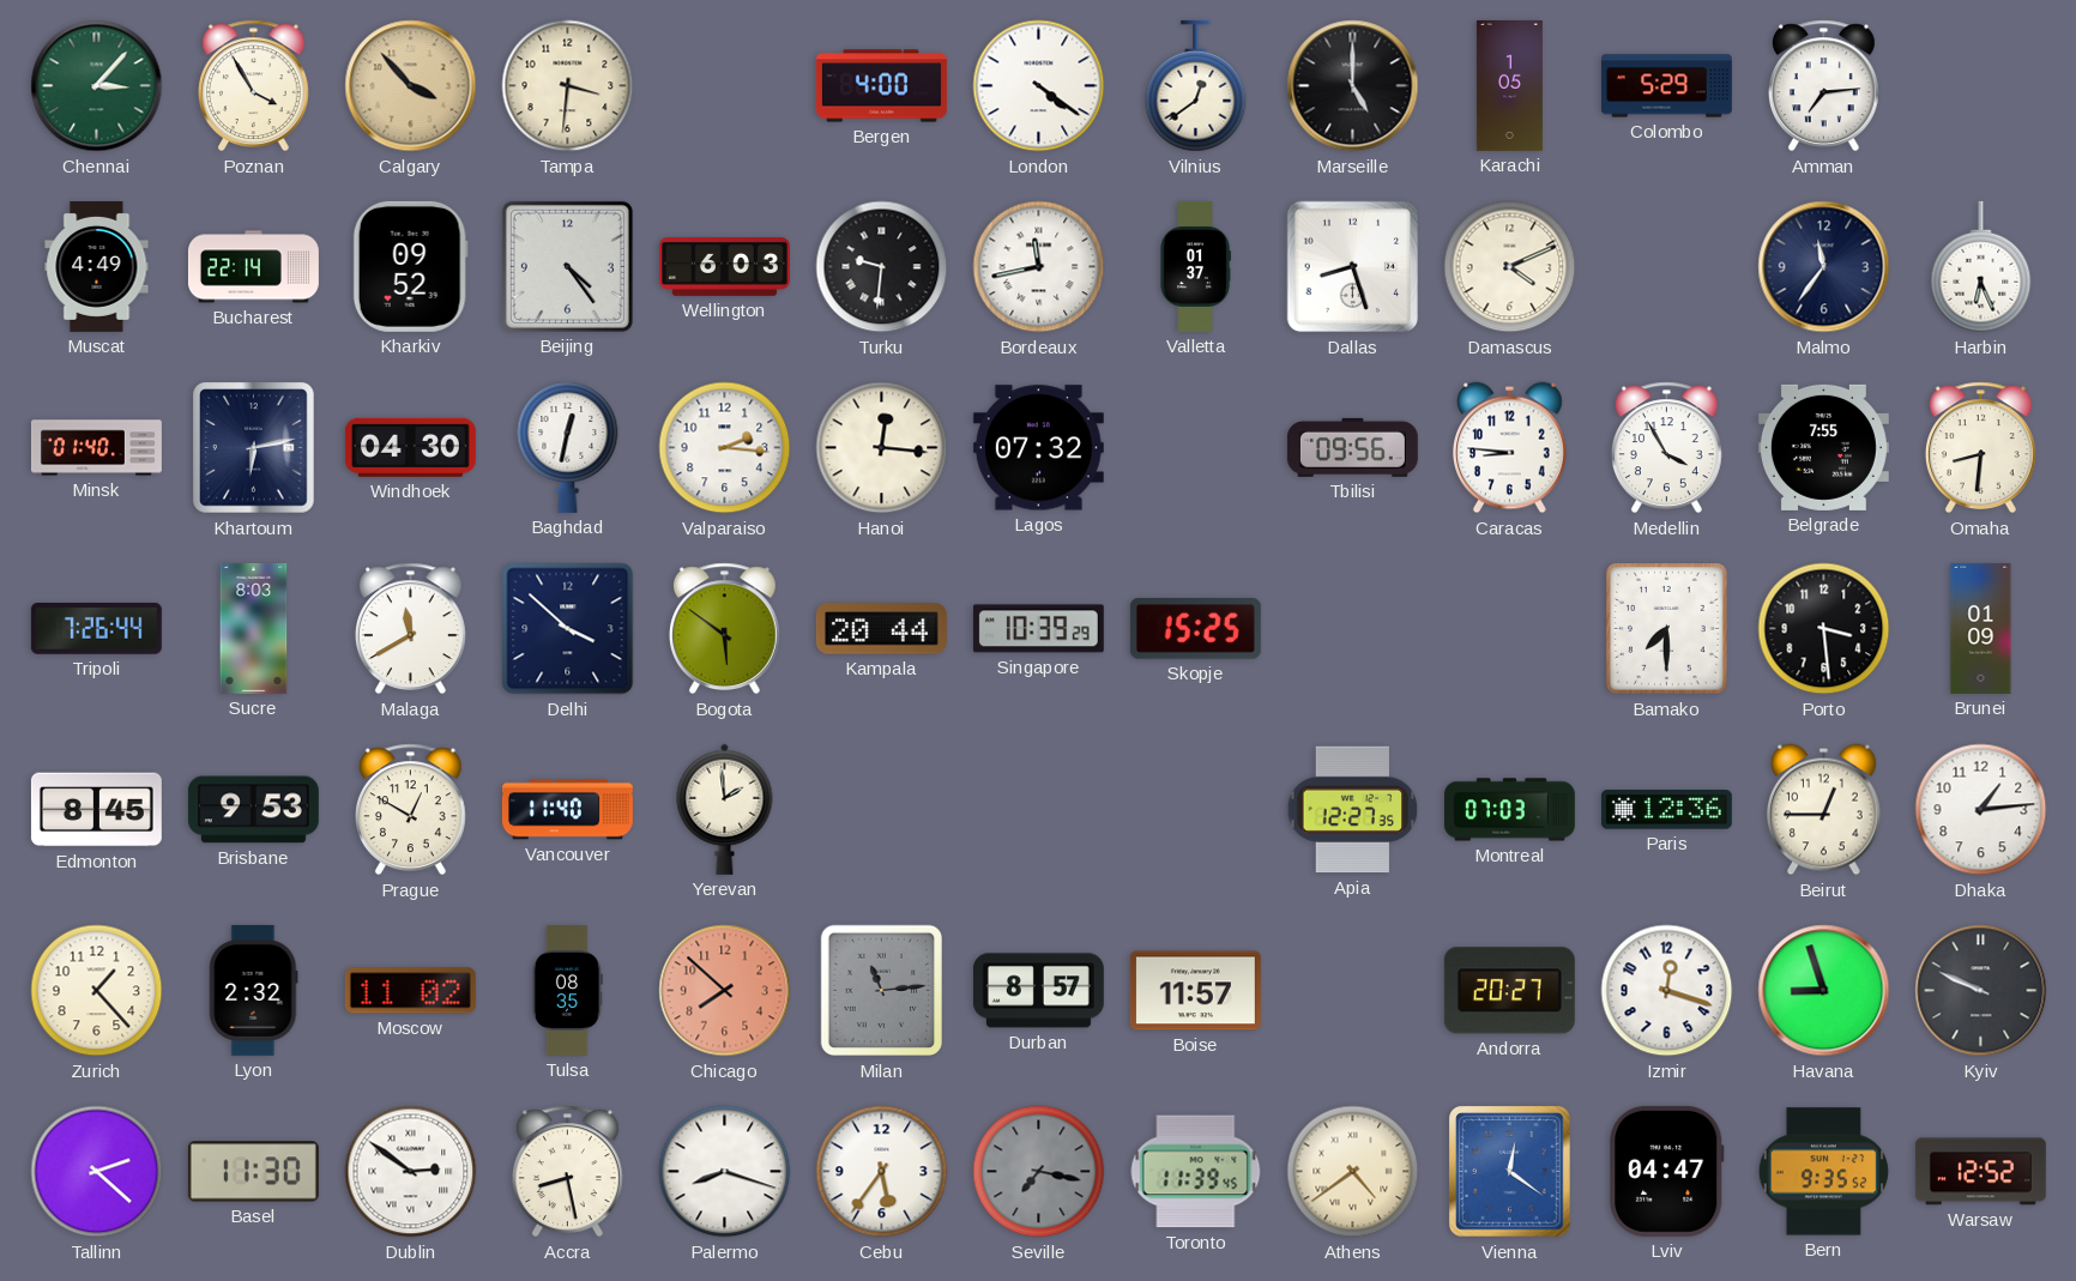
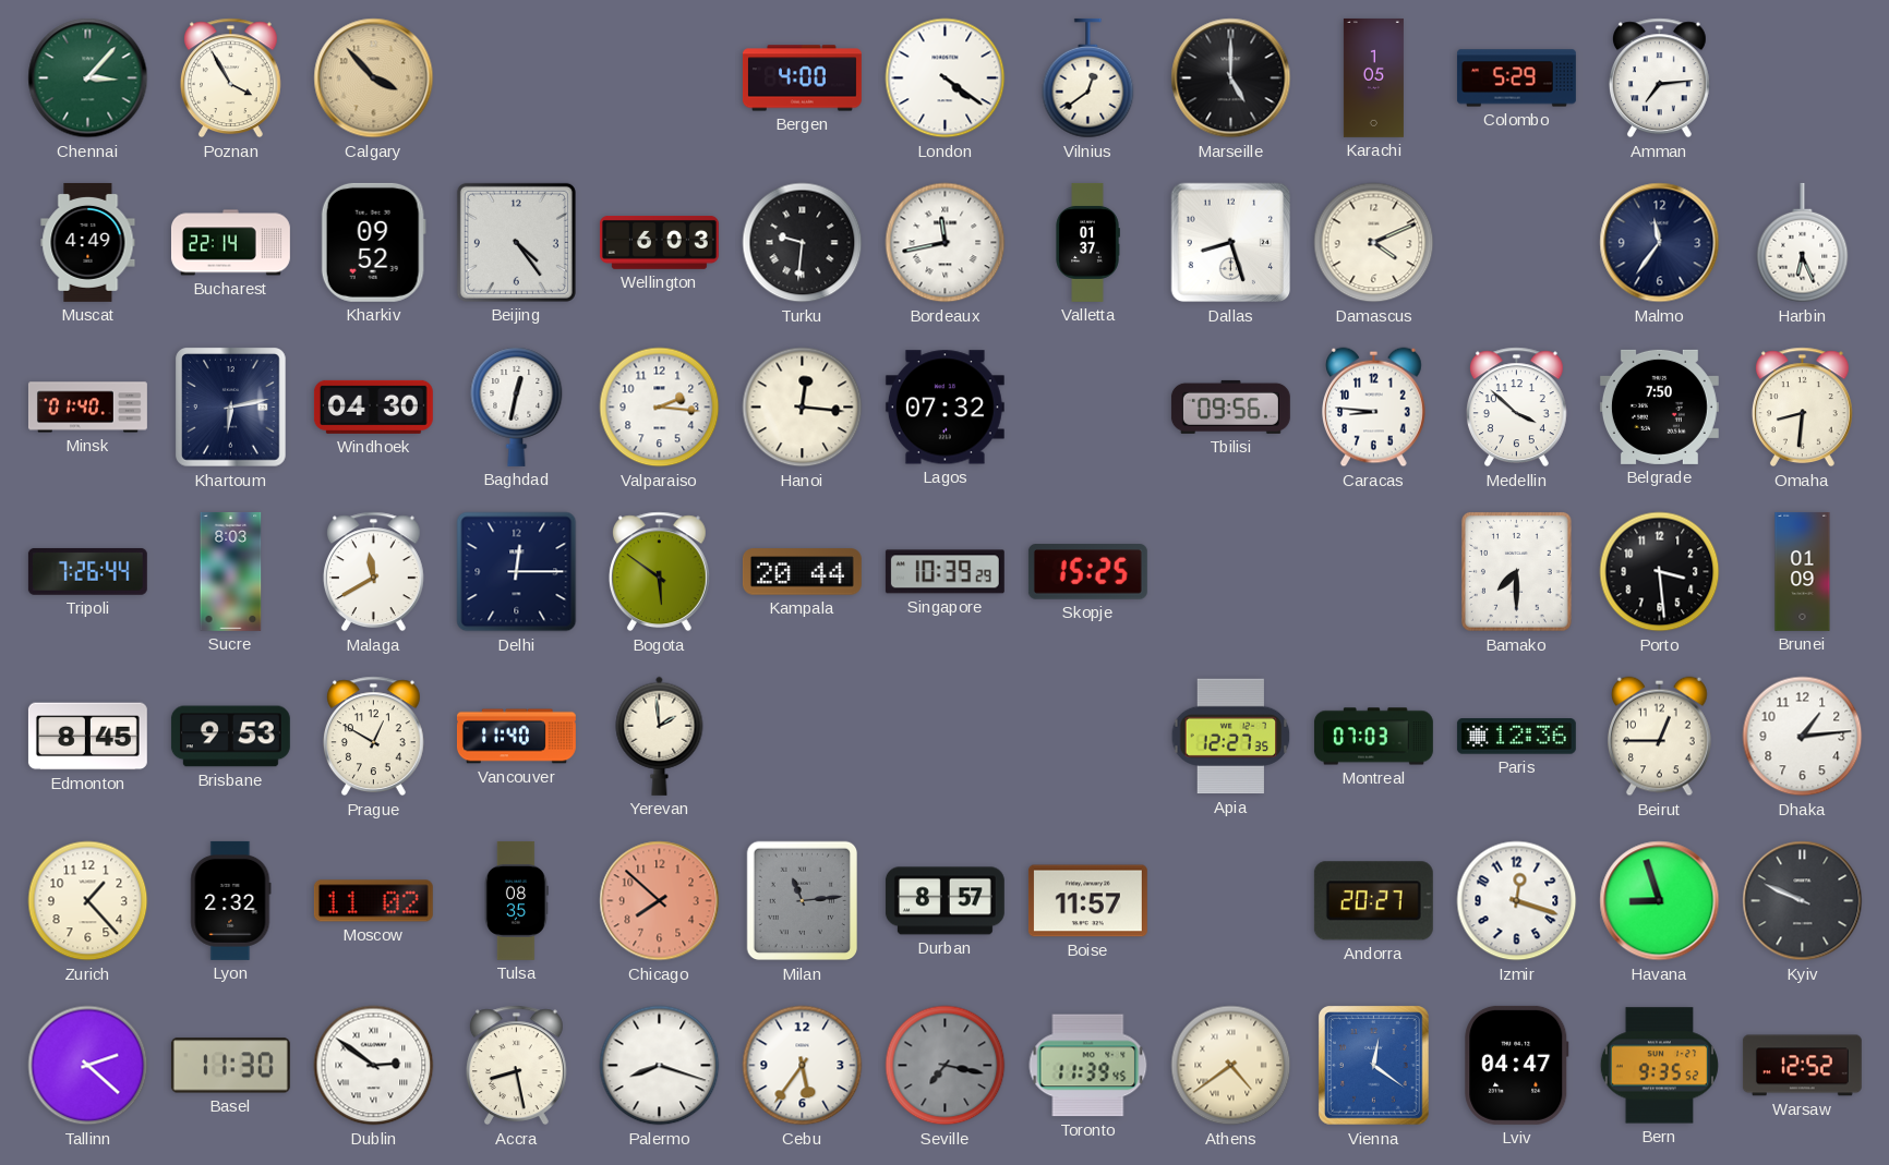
Tampa: 3:31 -> none
Medellin: 3:55 -> 3:52
Belgrade: 7:55 -> 7:50
Delhi: 3:52 -> 12:15
